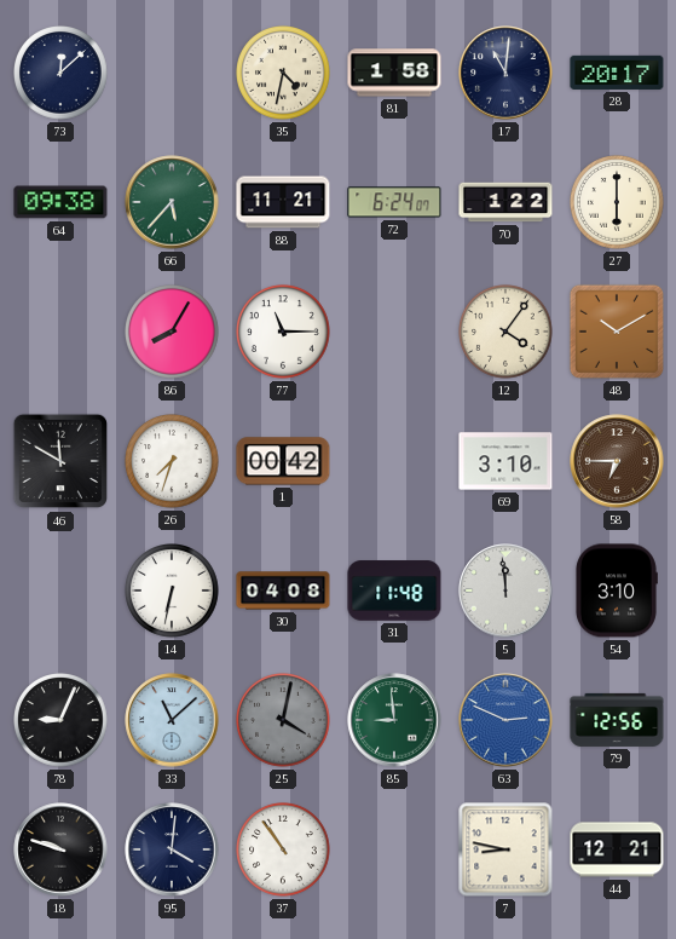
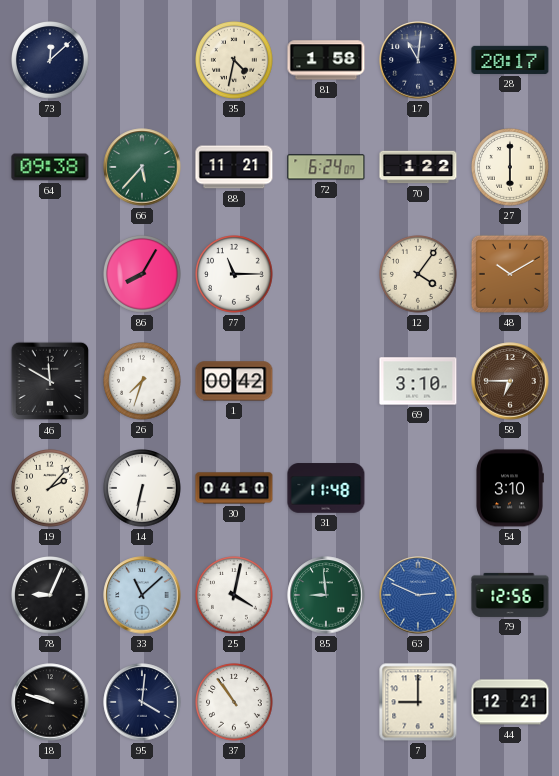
19: none -> 2:07
30: 04:08 -> 04:10
5: 11:59 -> none
25 dial: grey -> white
7: 8:47 -> 9:00
